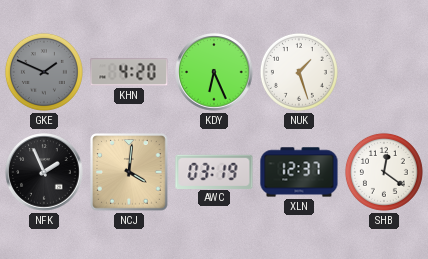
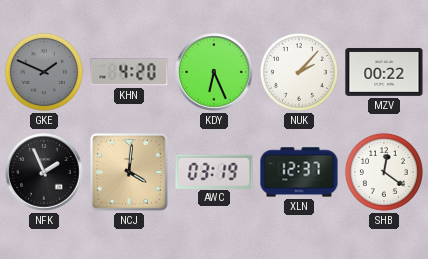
NUK: 1:27 -> 2:07
MZV: none -> 00:22
